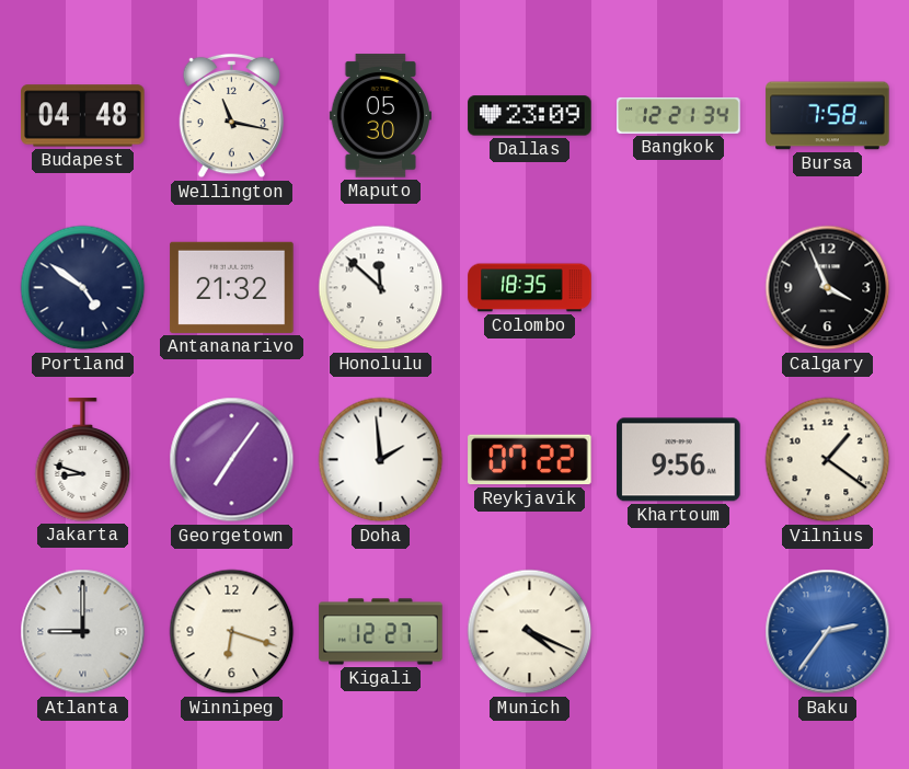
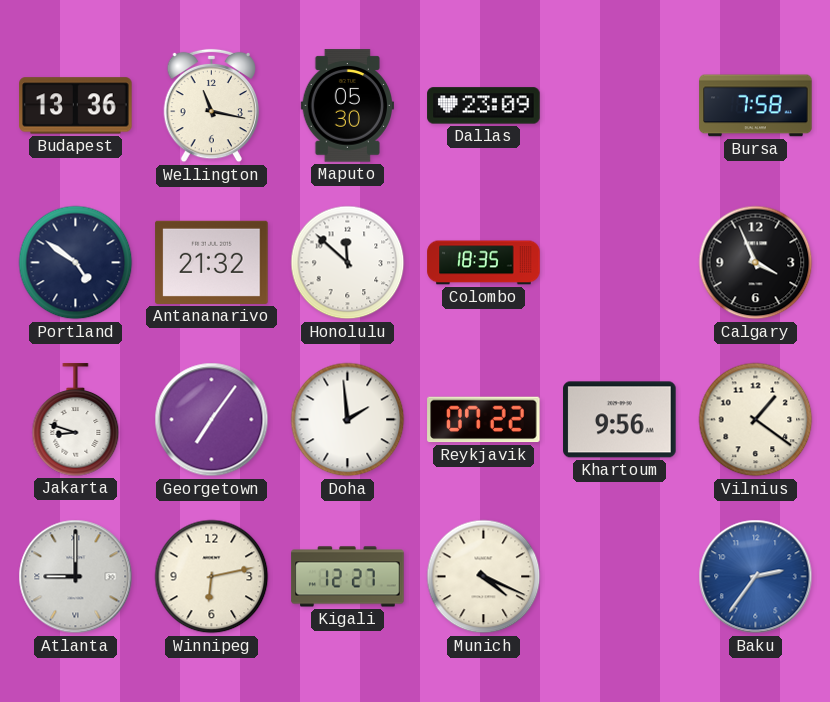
Budapest: 04:48 -> 13:36
Bangkok: 12:21 -> none
Winnipeg: 6:18 -> 6:13
